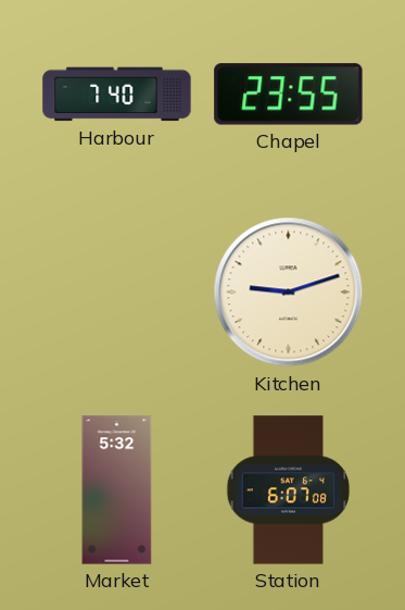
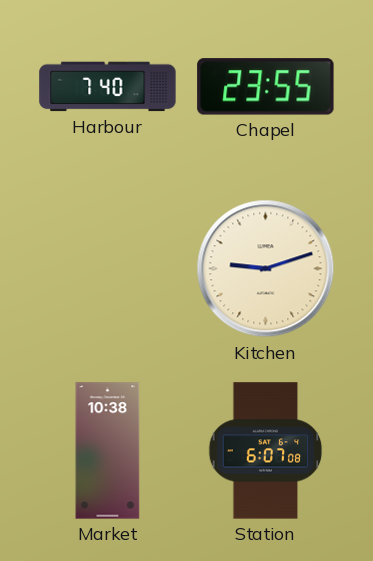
Market: 5:32 -> 10:38
